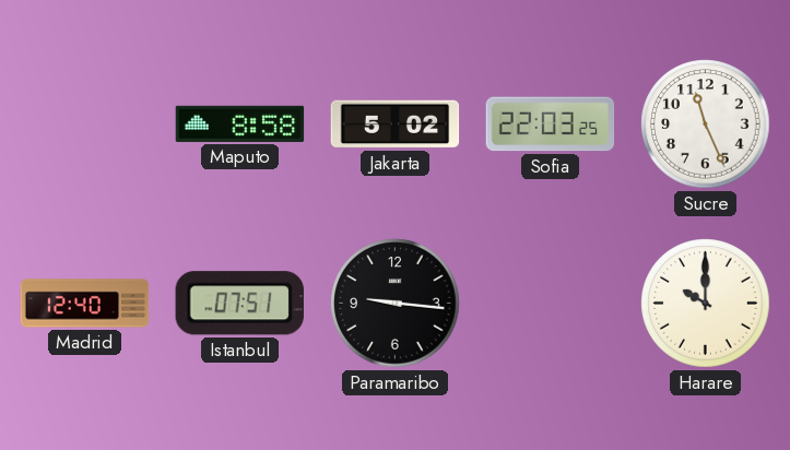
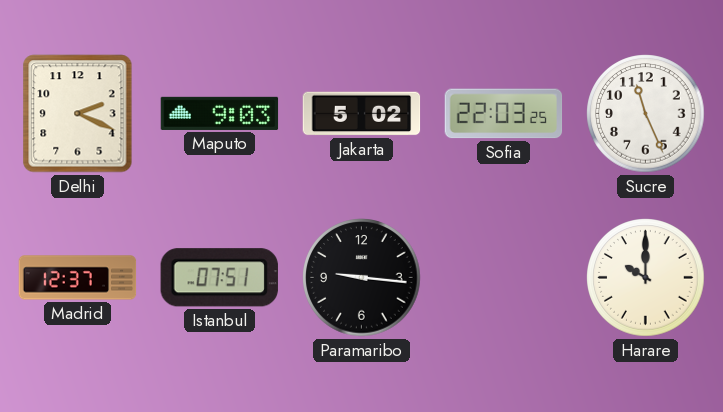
Delhi: none -> 2:19
Maputo: 8:58 -> 9:03
Madrid: 12:40 -> 12:37
